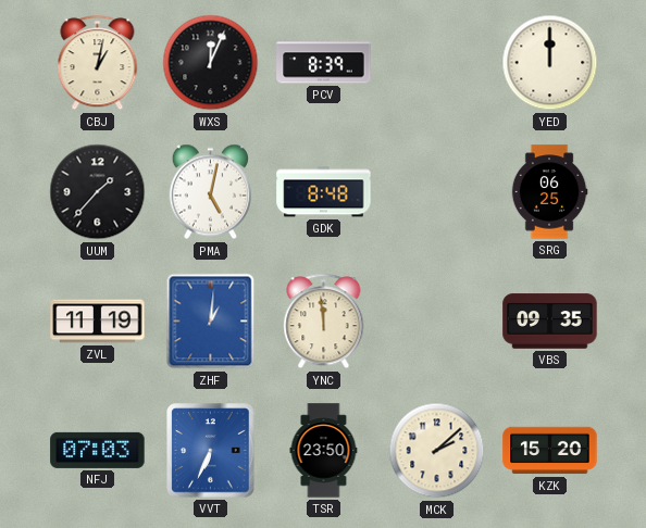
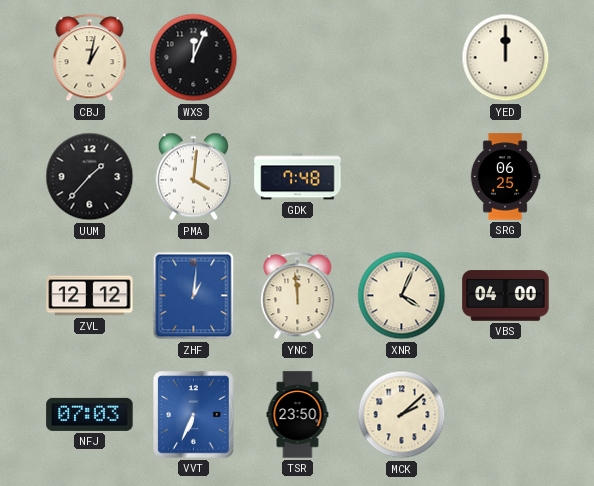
PCV: 8:39 -> none
PMA: 5:02 -> 4:01
GDK: 8:48 -> 7:48
ZVL: 11:19 -> 12:12
XNR: none -> 4:04
VBS: 09:35 -> 04:00
KZK: 15:20 -> none
